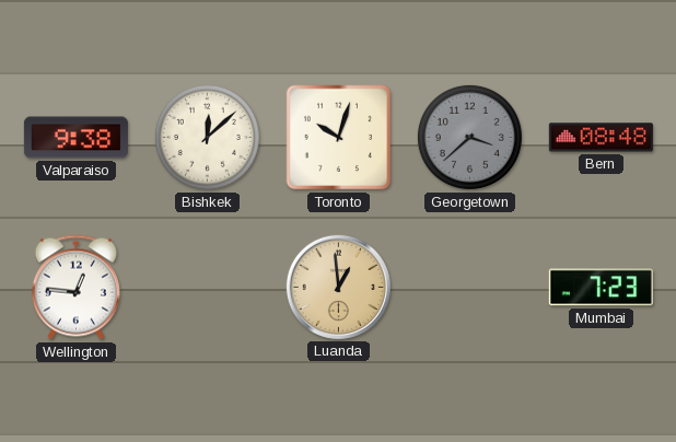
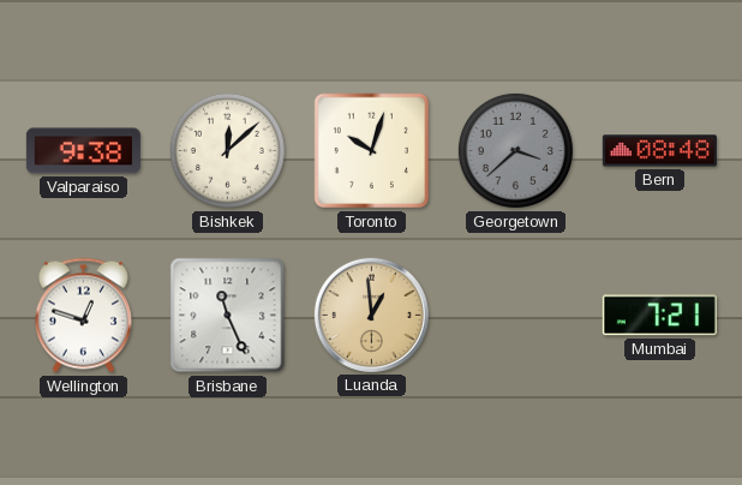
Wellington: 12:46 -> 12:48
Brisbane: none -> 11:26
Mumbai: 7:23 -> 7:21
